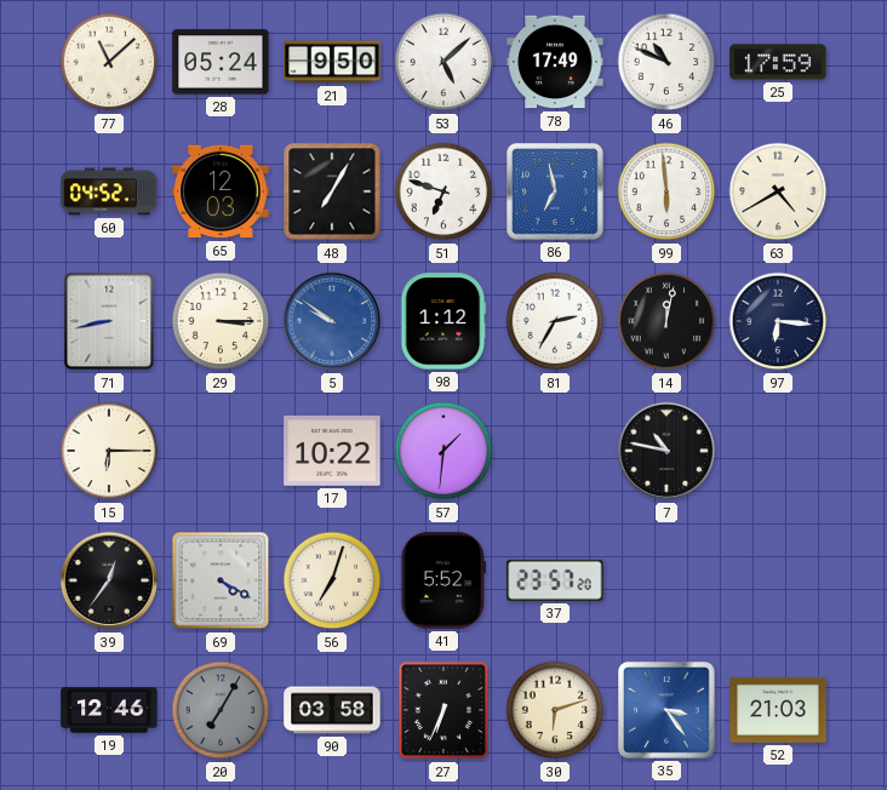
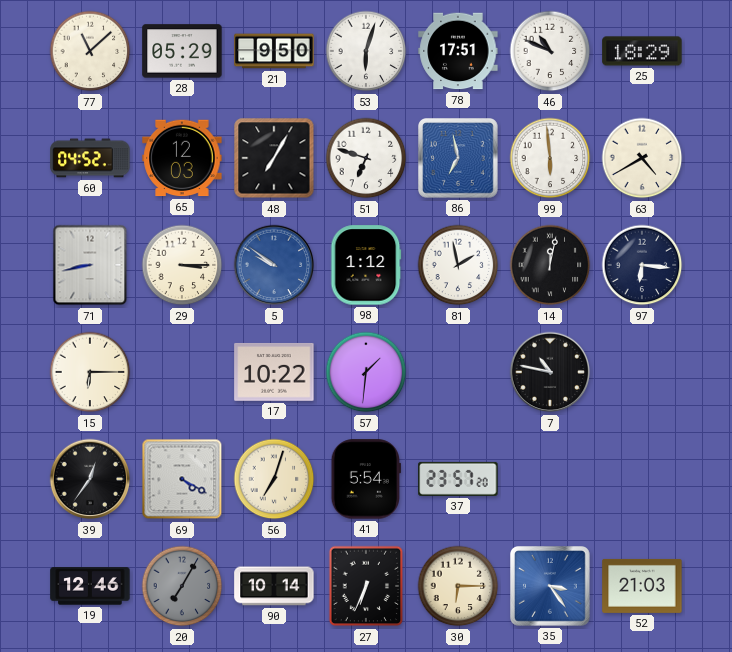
28: 05:24 -> 05:29
53: 5:08 -> 6:03
78: 17:49 -> 17:51
25: 17:59 -> 18:29
81: 2:35 -> 1:58
41: 5:52 -> 5:54
90: 03:58 -> 10:14
30: 6:12 -> 6:15
